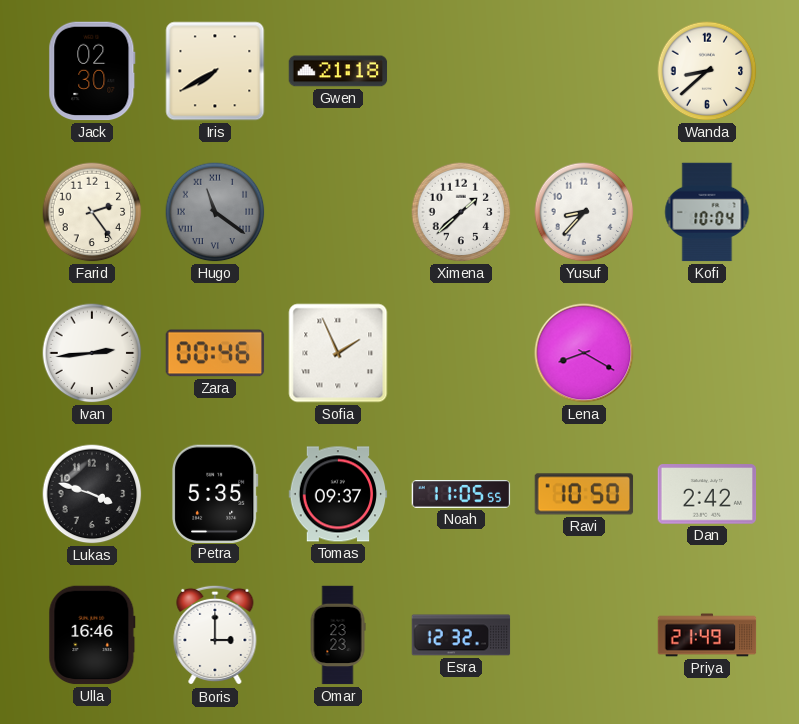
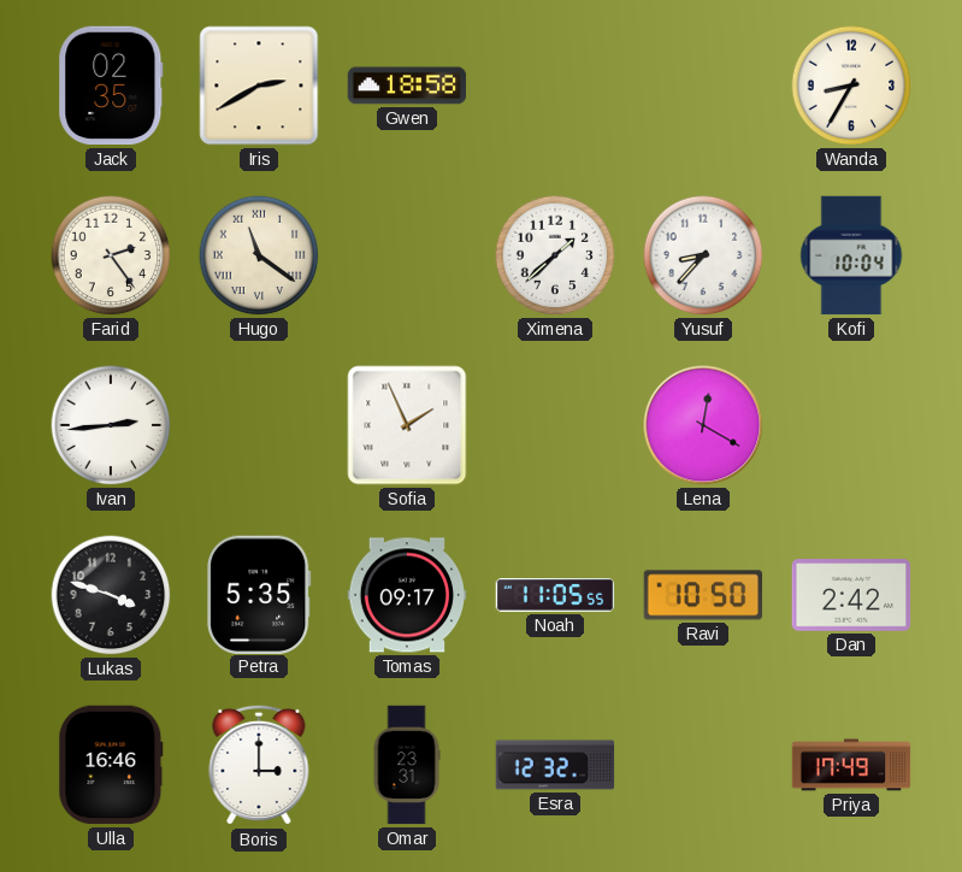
Jack: 02:30 -> 02:35
Iris: 7:40 -> 2:40
Gwen: 21:18 -> 18:58
Wanda: 8:38 -> 8:35
Hugo dial: grey -> cream
Zara: 00:46 -> none
Lena: 8:20 -> 12:20
Tomas: 09:37 -> 09:17
Omar: 23:23 -> 23:31
Priya: 21:49 -> 17:49
